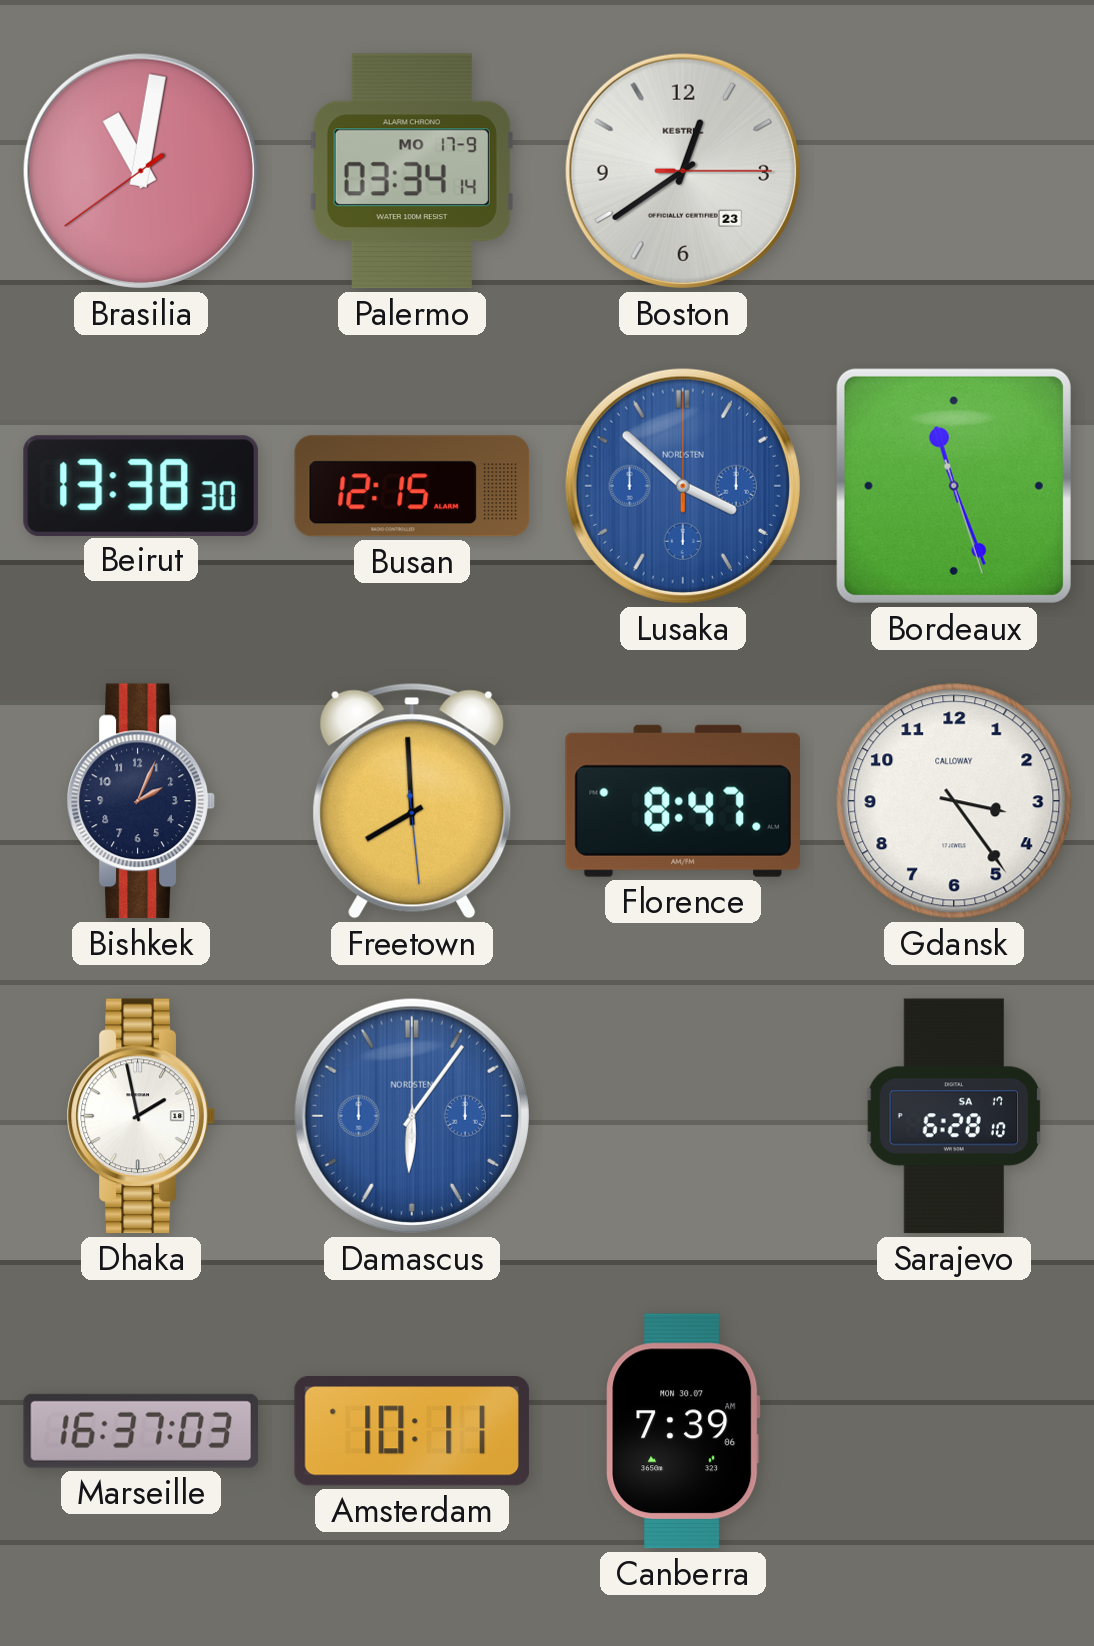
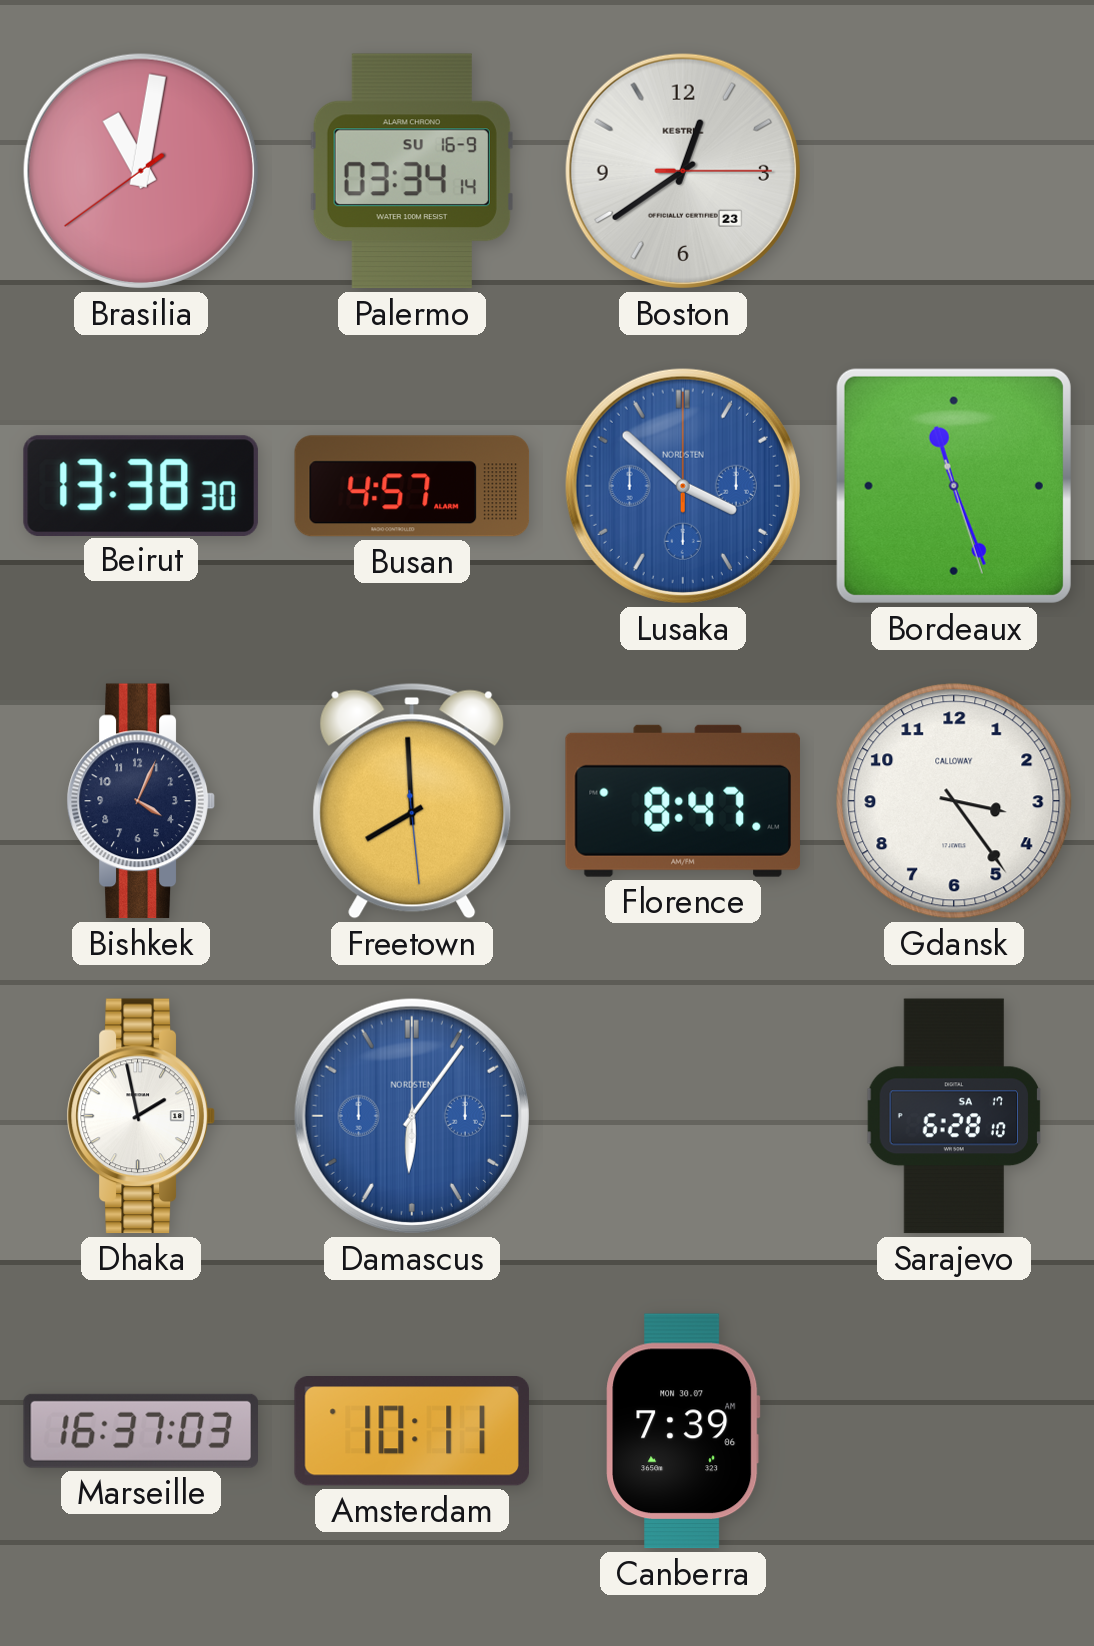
Palermo date: MO 17-9 -> SU 16-9
Busan: 12:15 -> 4:57
Bishkek: 2:04 -> 4:04
